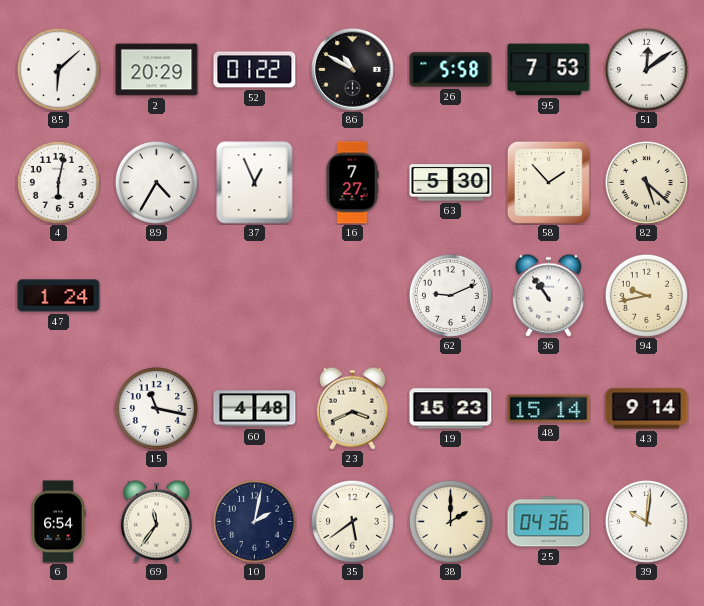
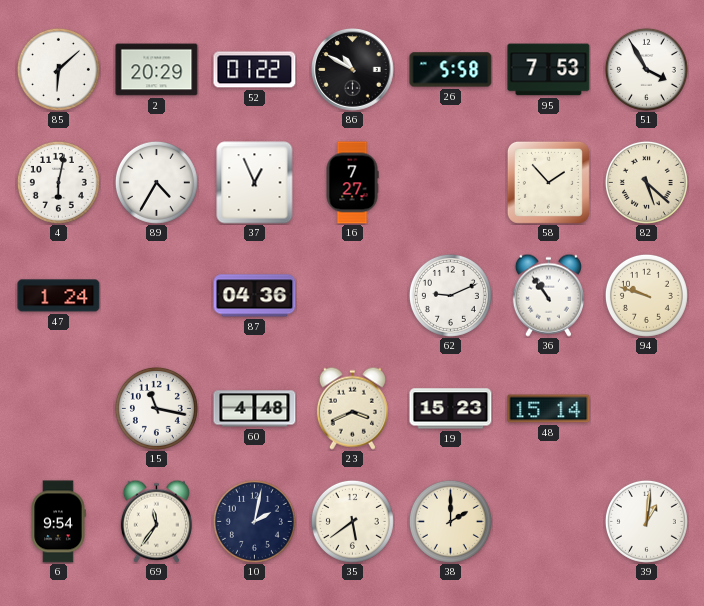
51: 12:09 -> 3:55
63: 5:30 -> none
87: none -> 04:36
94: 9:43 -> 9:48
43: 9:14 -> none
6: 6:54 -> 9:54
25: 04:36 -> none
39: 10:01 -> 1:01
